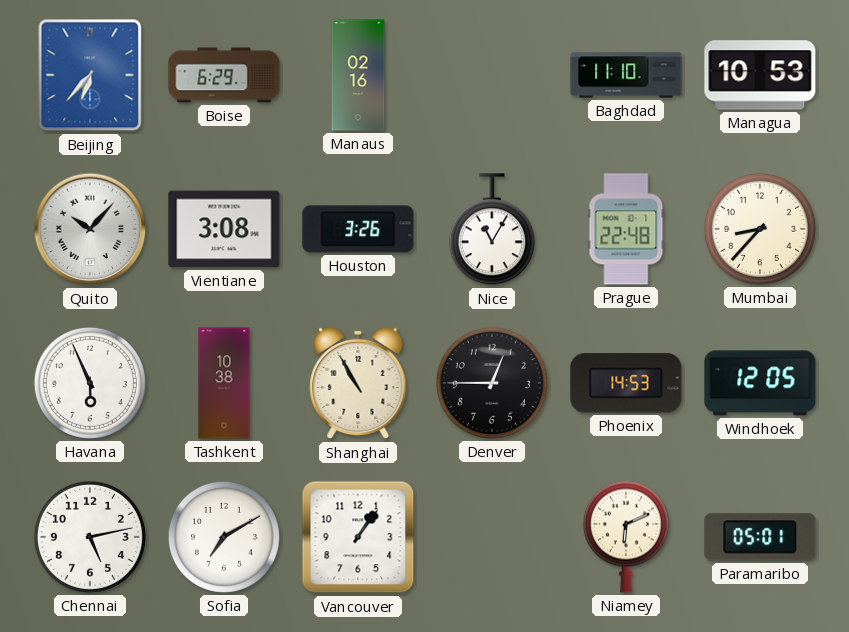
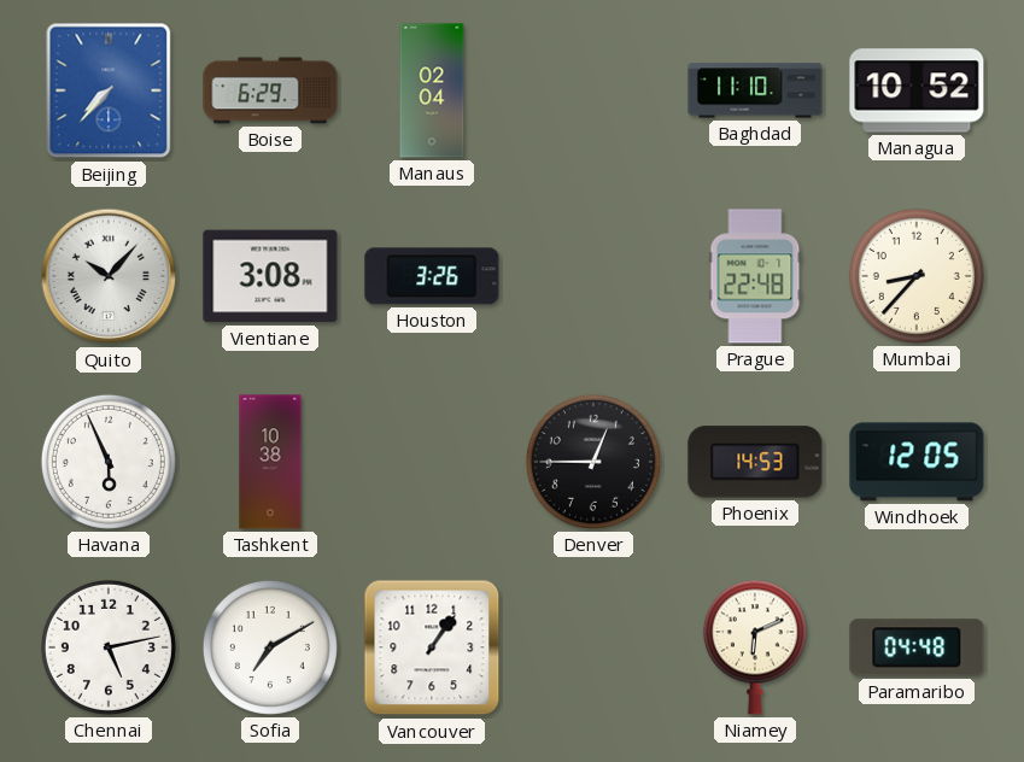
Beijing: 6:37 -> 7:37
Manaus: 02:16 -> 02:04
Managua: 10:53 -> 10:52
Nice: 11:05 -> none
Shanghai: 10:55 -> none
Paramaribo: 05:01 -> 04:48
